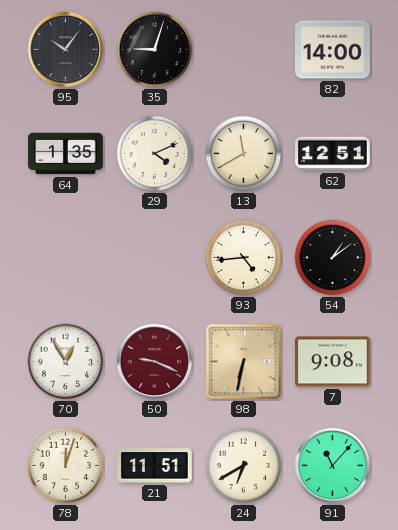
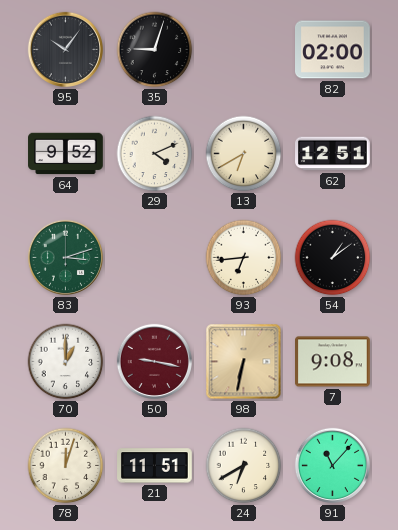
82: 14:00 -> 02:00
64: 1:35 -> 9:52
13: 11:40 -> 6:40
83: none -> 3:12
93: 4:44 -> 6:44
70: 12:55 -> 1:00
50: 9:19 -> 9:17
